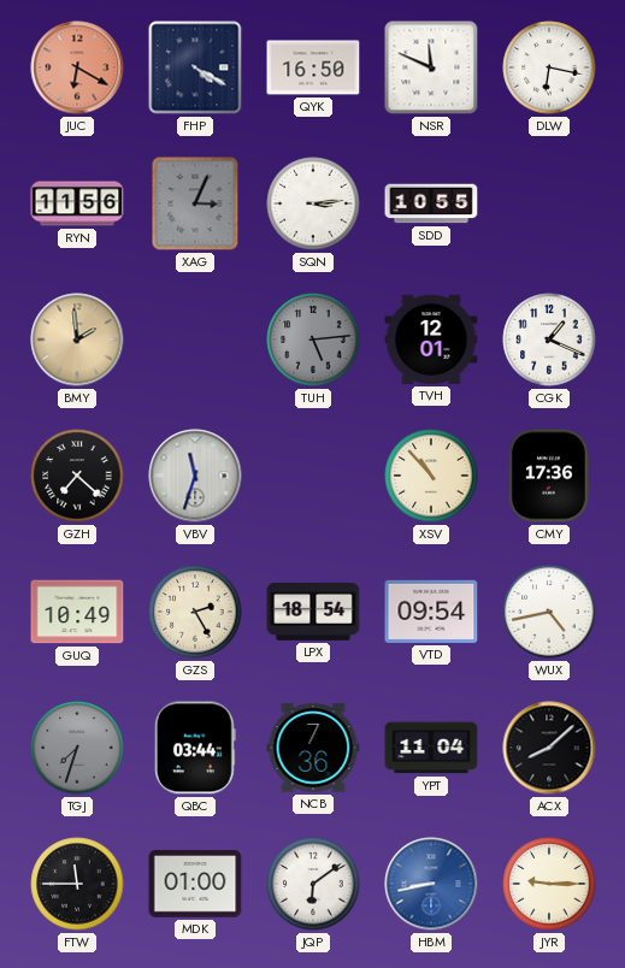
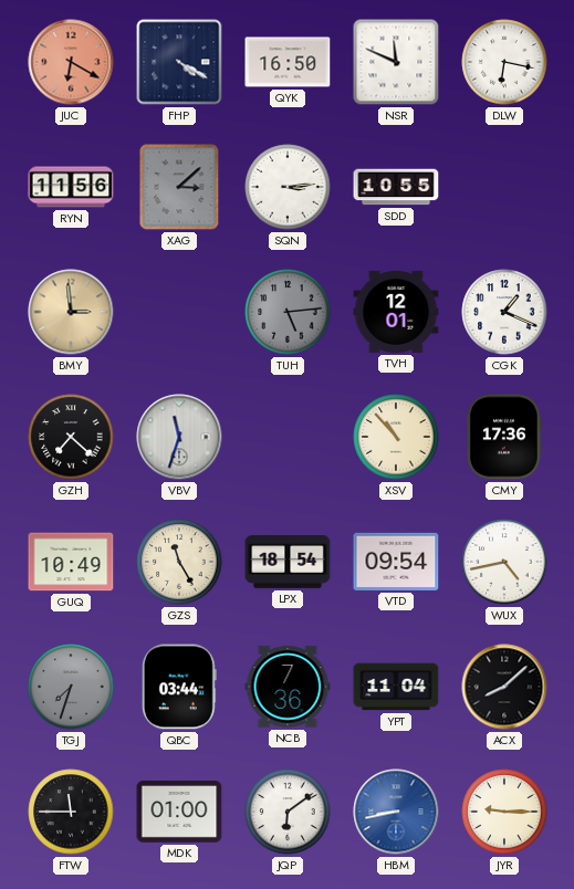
XAG: 3:04 -> 3:08
BMY: 1:59 -> 2:59
GZS: 2:25 -> 11:25
